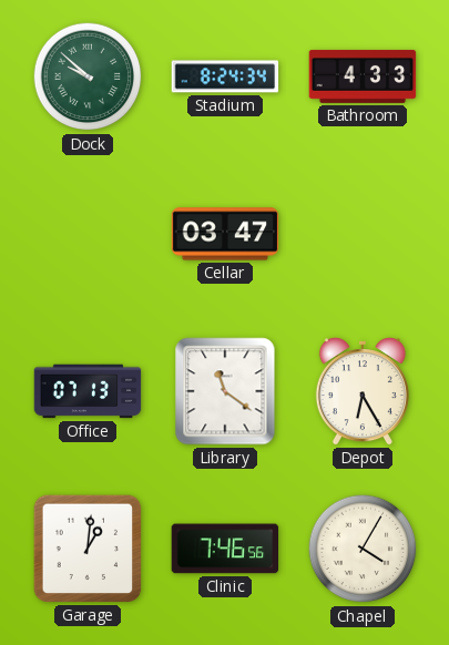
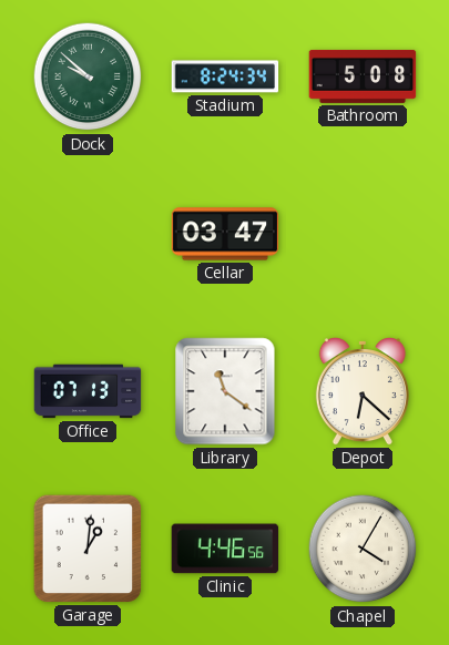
Bathroom: 4:33 -> 5:08
Depot: 6:25 -> 6:22
Clinic: 7:46 -> 4:46
